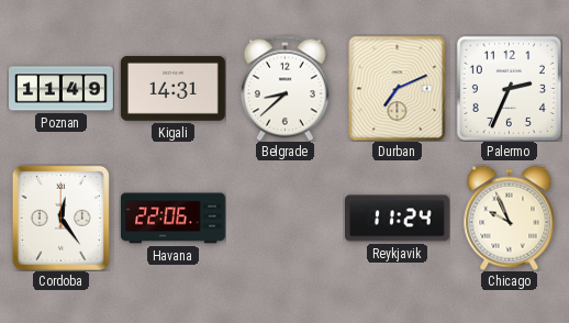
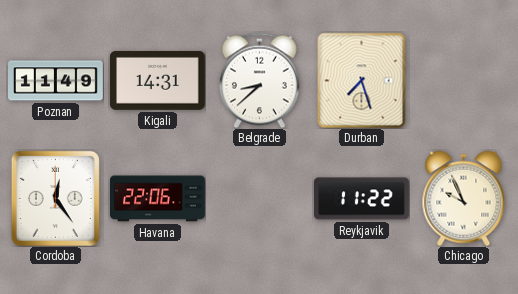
Durban: 7:11 -> 7:27
Palermo: 2:34 -> none
Reykjavik: 11:24 -> 11:22
